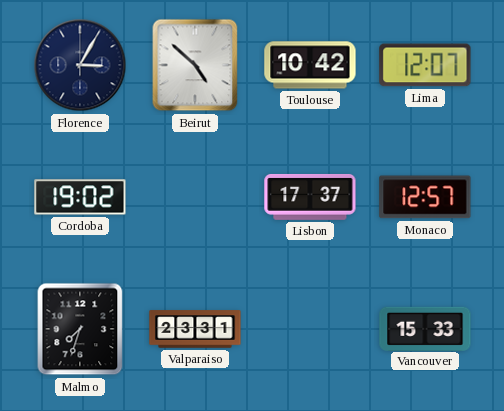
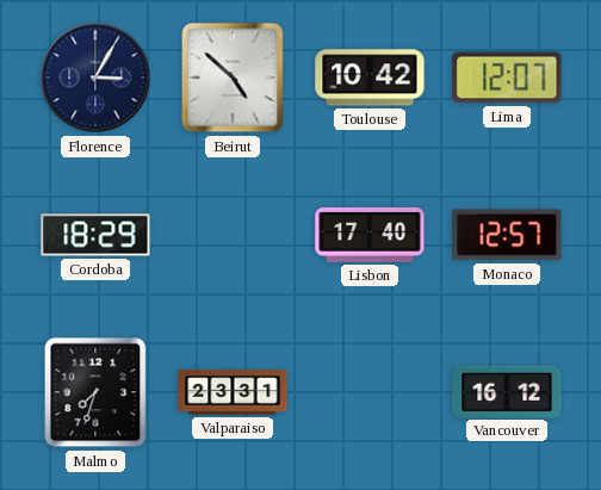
Cordoba: 19:02 -> 18:29
Lisbon: 17:37 -> 17:40
Vancouver: 15:33 -> 16:12
